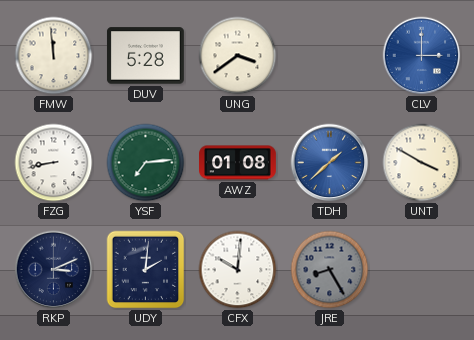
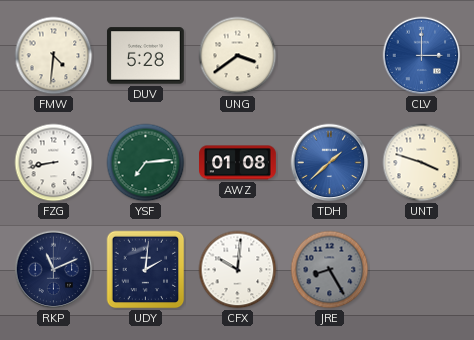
FMW: 11:59 -> 4:31
UNT: 3:50 -> 3:48
RKP: 3:11 -> 11:11
